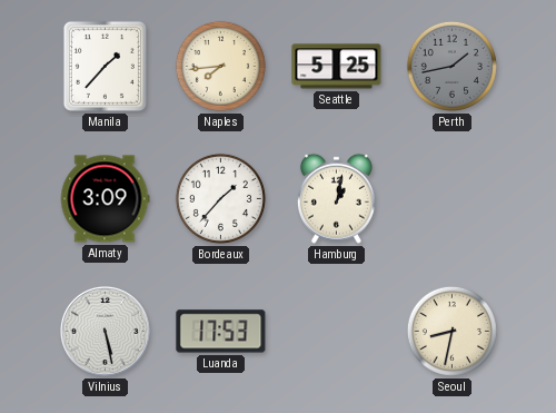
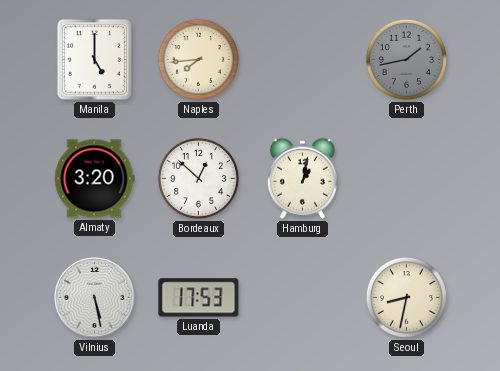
Manila: 1:37 -> 5:00
Seattle: 5:25 -> none
Almaty: 3:09 -> 3:20
Bordeaux: 1:37 -> 12:52
